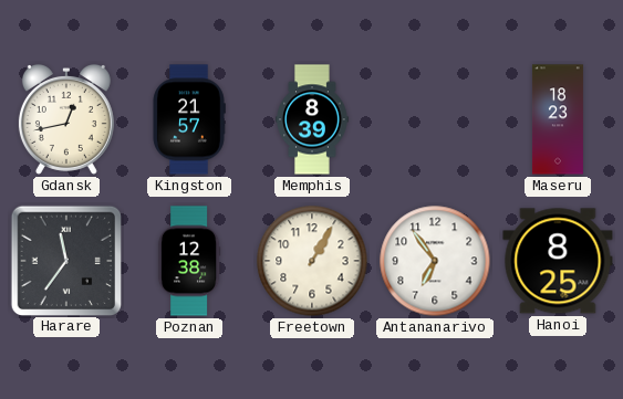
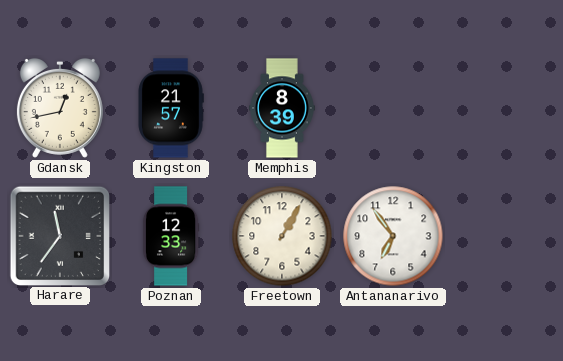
Maseru: 18:23 -> none
Poznan: 12:38 -> 12:33
Hanoi: 8:25 -> none
